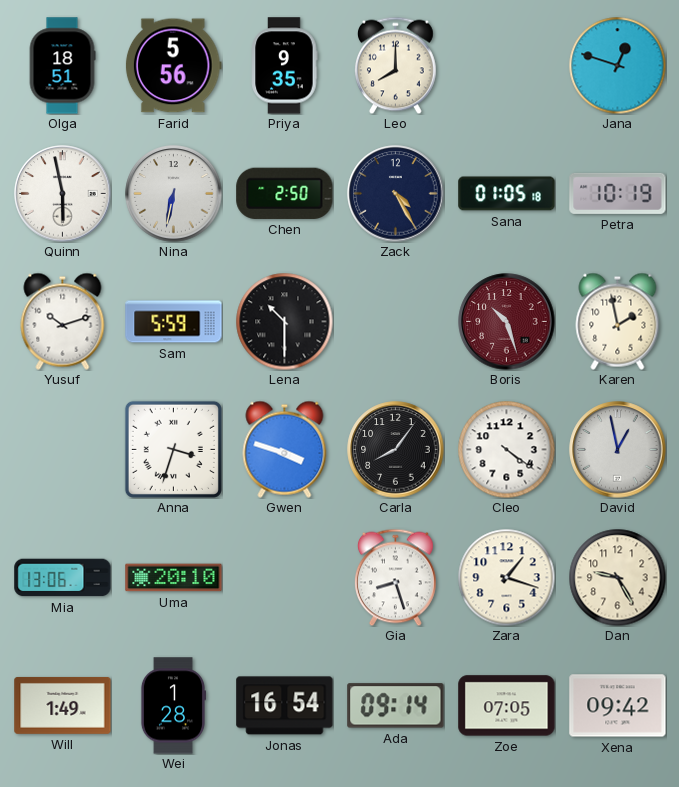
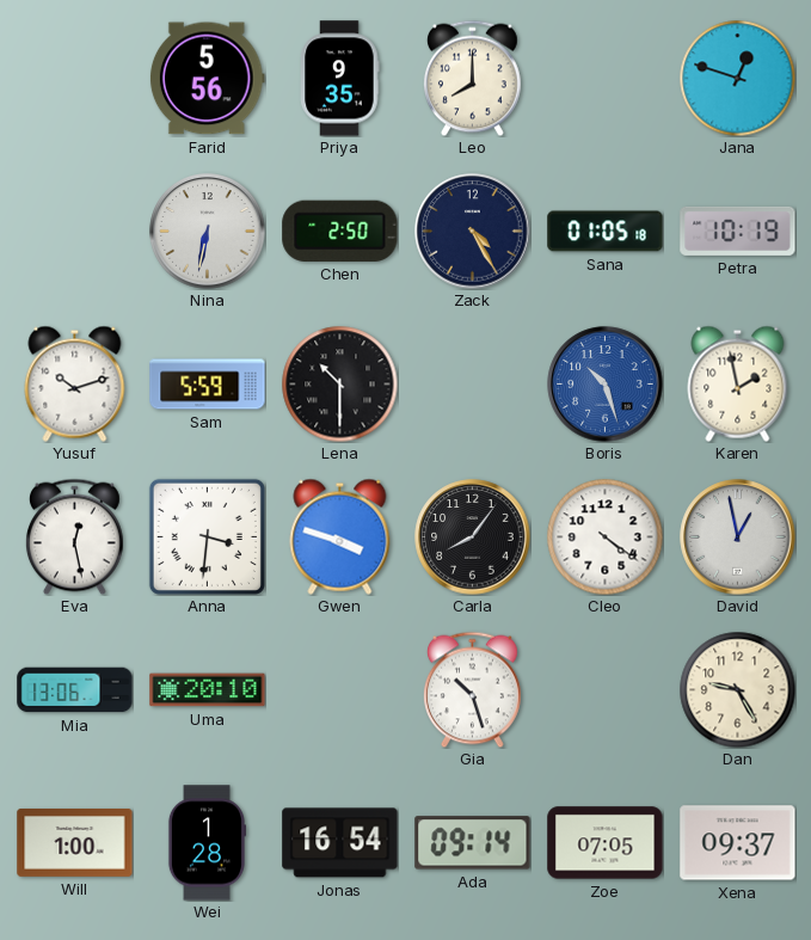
Olga: 18:51 -> none
Quinn: 5:58 -> none
Boris dial: burgundy -> blue
Eva: none -> 12:28
Anna: 3:33 -> 3:31
Gia: 8:27 -> 10:27
Zara: 1:18 -> none
Will: 1:49 -> 1:00
Xena: 09:42 -> 09:37
